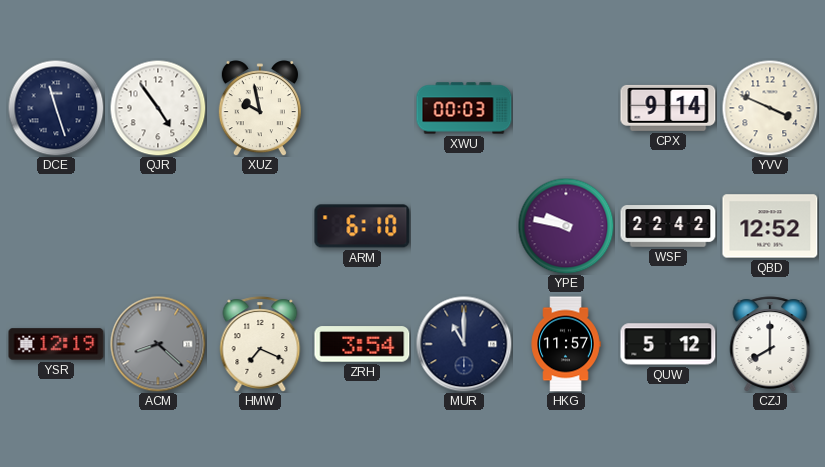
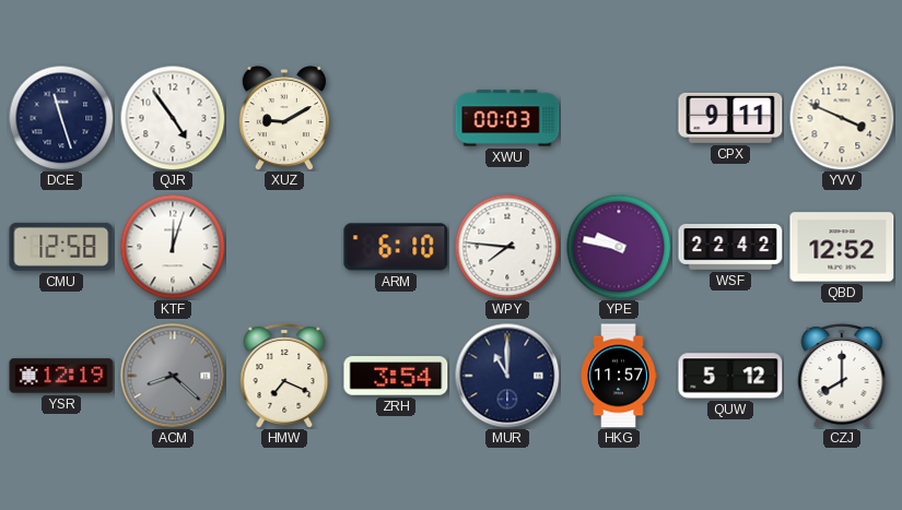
XUZ: 9:58 -> 9:10
CPX: 9:14 -> 9:11
CMU: none -> 12:58
KTF: none -> 12:03
WPY: none -> 7:46
